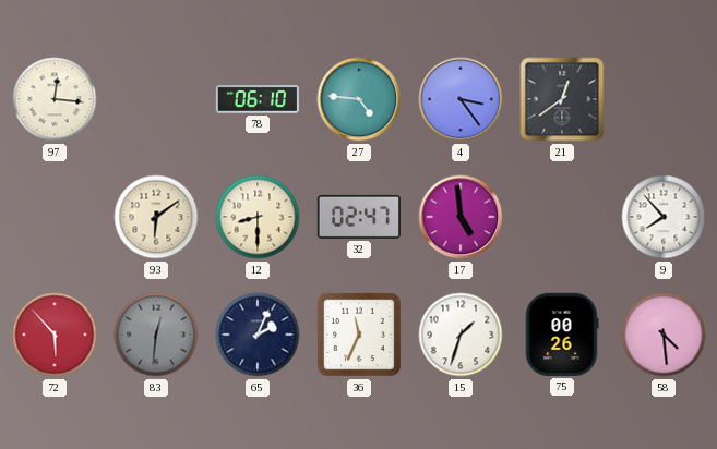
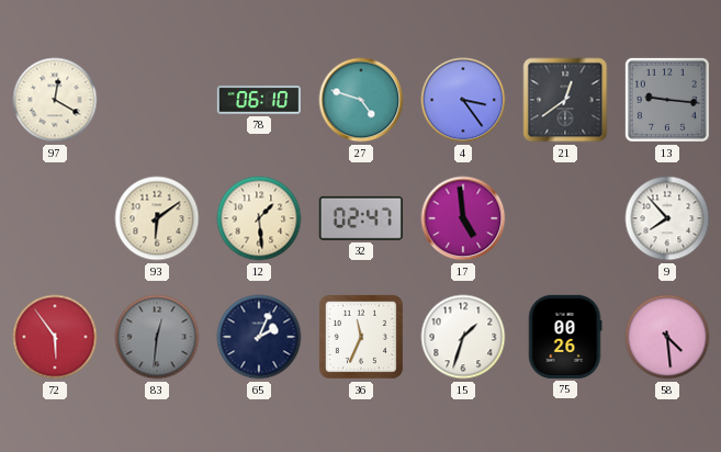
97: 12:16 -> 12:20
27: 4:46 -> 4:48
13: none -> 9:16
12: 8:30 -> 1:29
72: 5:53 -> 5:54
